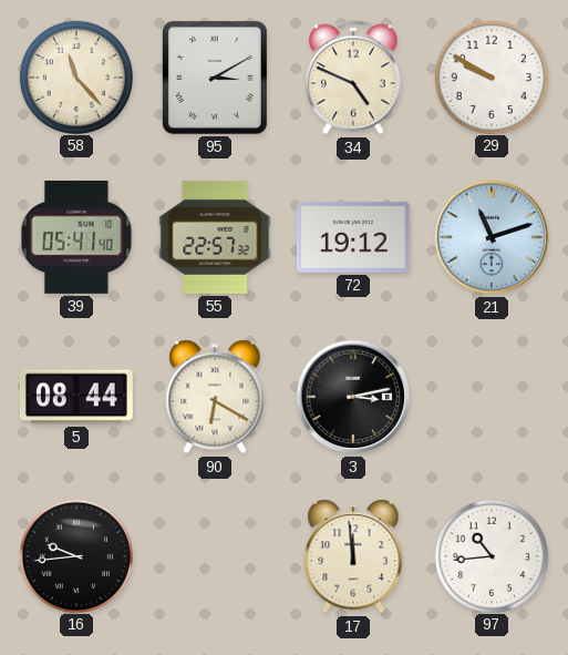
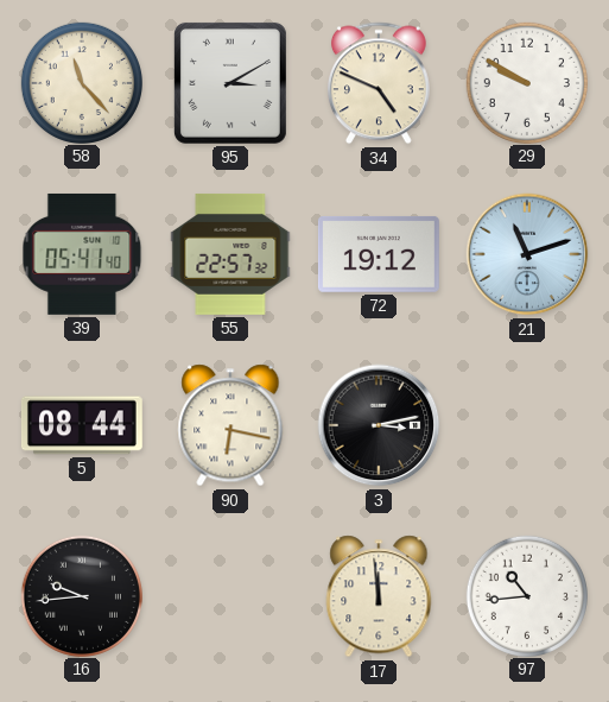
90: 6:20 -> 6:17
